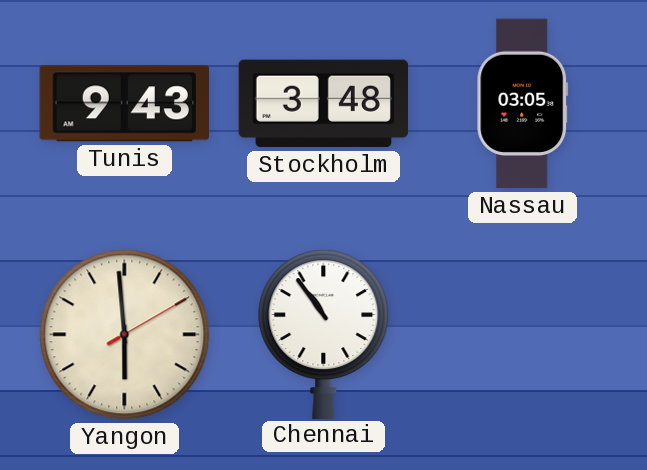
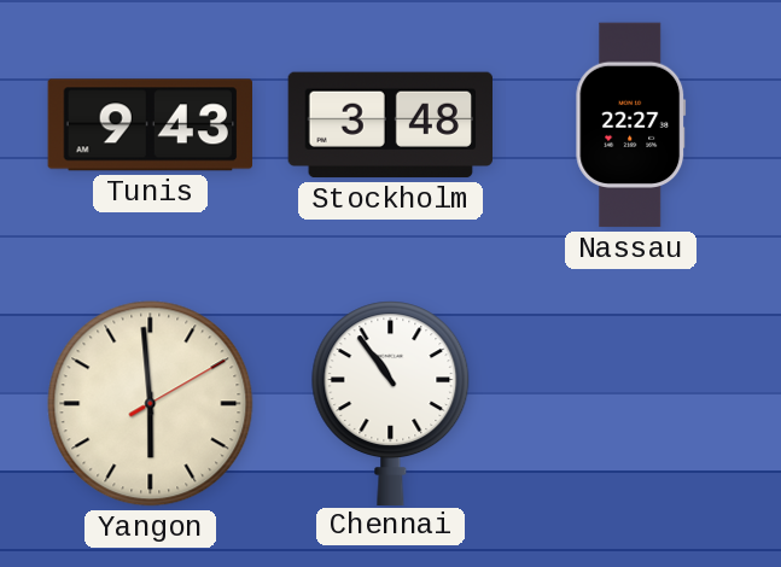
Nassau: 03:05 -> 22:27
